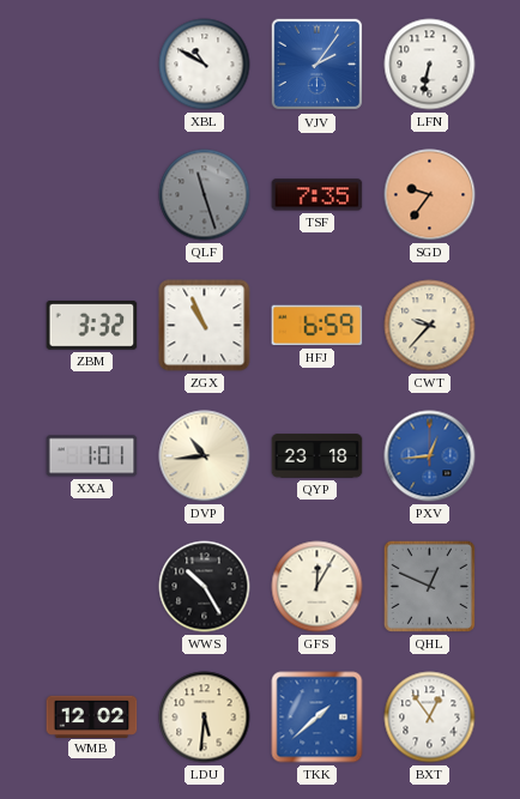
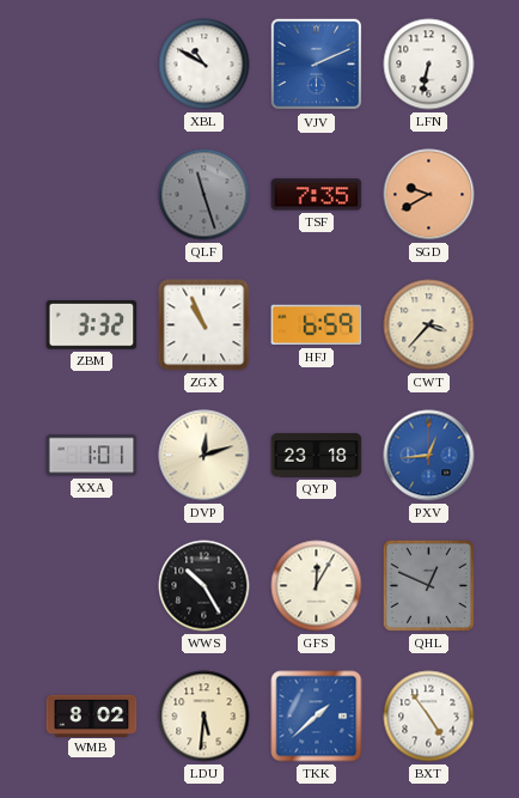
VJV: 2:06 -> 2:11
SGD: 9:36 -> 9:40
CWT: 9:37 -> 3:37
DVP: 10:44 -> 12:12
WMB: 12:02 -> 8:02
BXT: 12:54 -> 4:54
